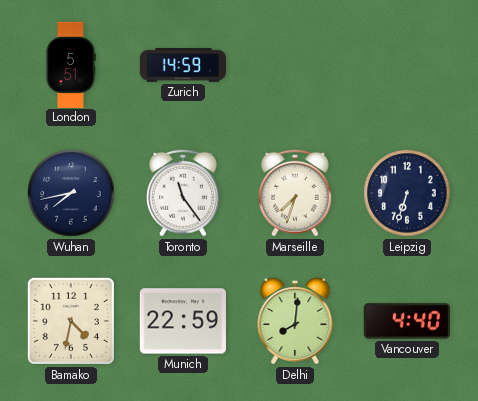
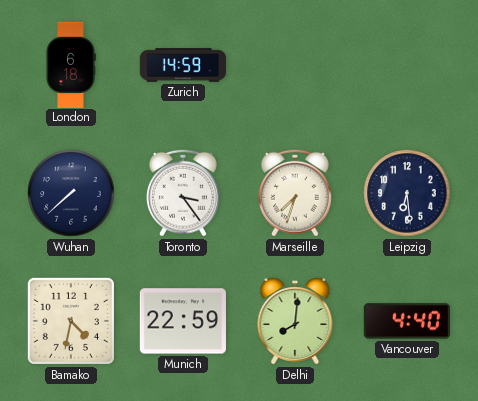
London: 5:51 -> 6:18
Wuhan: 7:43 -> 7:38
Toronto: 11:24 -> 3:24
Leipzig: 6:33 -> 6:29
